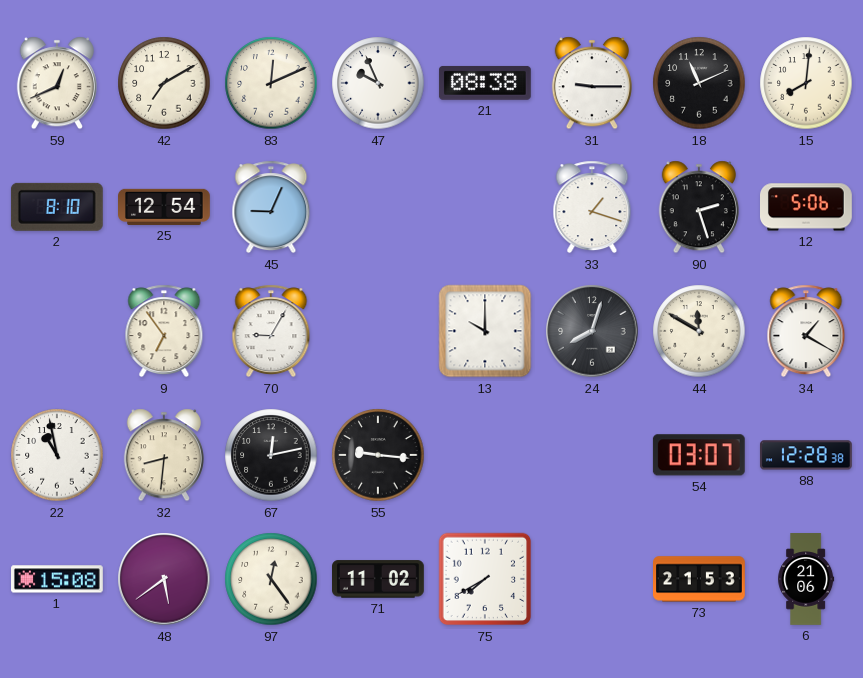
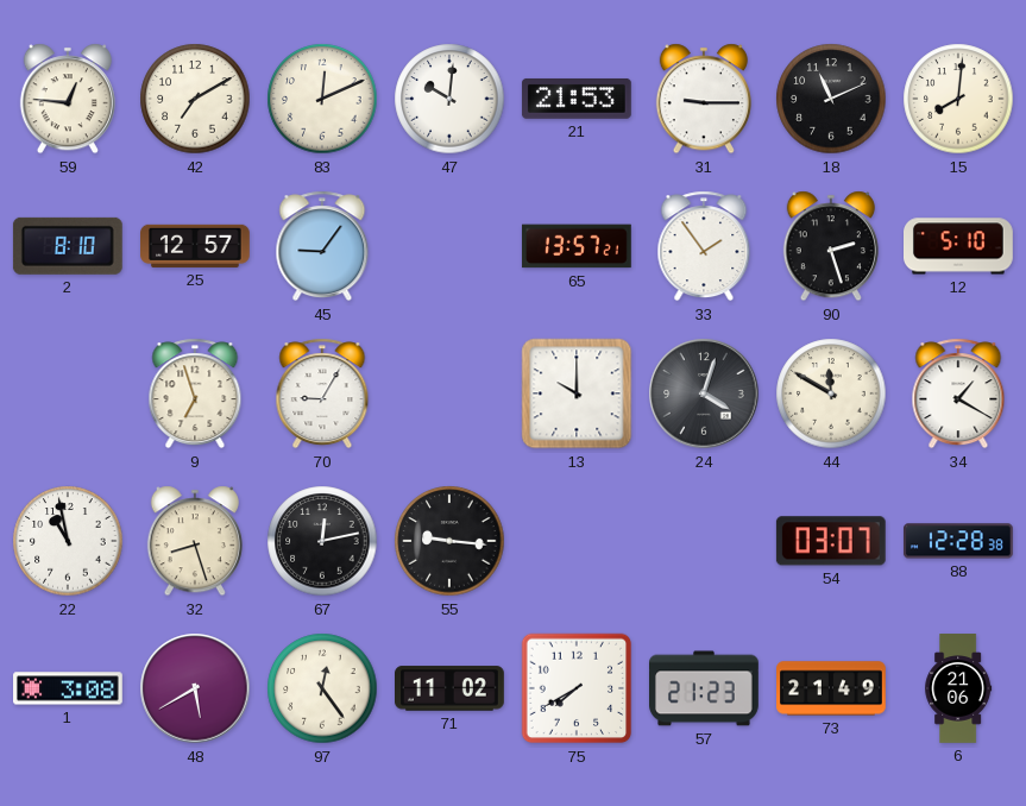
59: 12:41 -> 12:46
47: 9:56 -> 10:01
21: 08:38 -> 21:53
25: 12:54 -> 12:57
45: 9:04 -> 9:06
65: none -> 13:57
33: 1:18 -> 1:54
12: 5:06 -> 5:10
9: 6:54 -> 6:57
24: 8:03 -> 4:03
32: 8:31 -> 8:27
1: 15:08 -> 3:08
48: 5:39 -> 5:40
57: none -> 21:23
73: 21:53 -> 21:49
